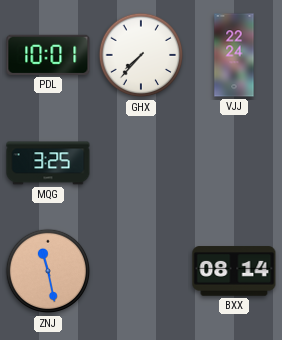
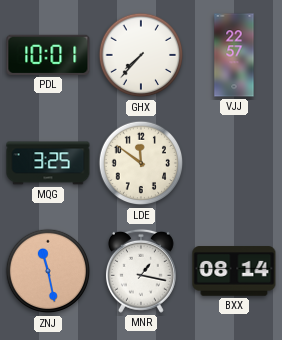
VJJ: 22:24 -> 22:57
LDE: none -> 11:51
MNR: none -> 1:17
